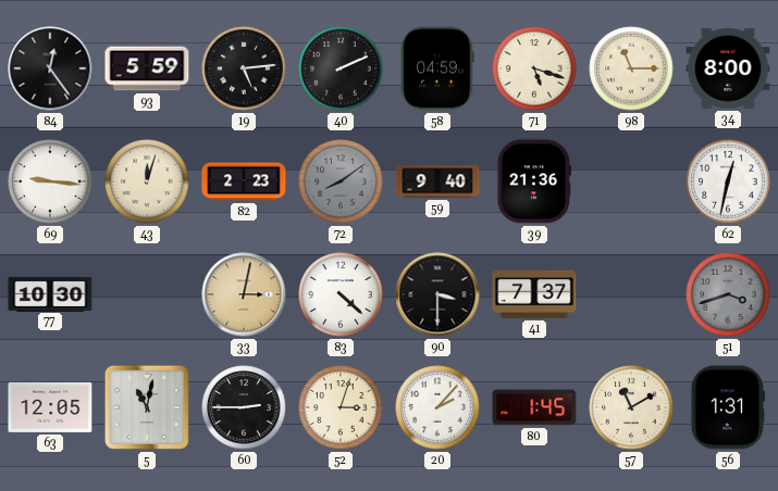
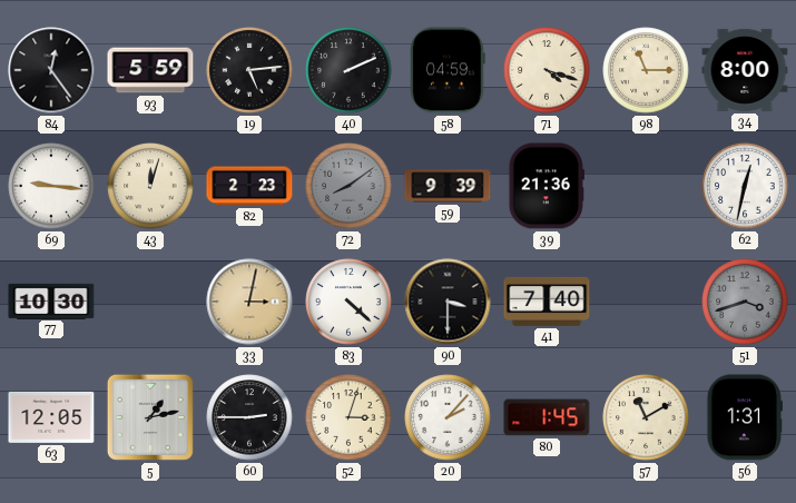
71: 5:18 -> 4:18
59: 9:40 -> 9:39
41: 7:37 -> 7:40
5: 11:02 -> 1:13
